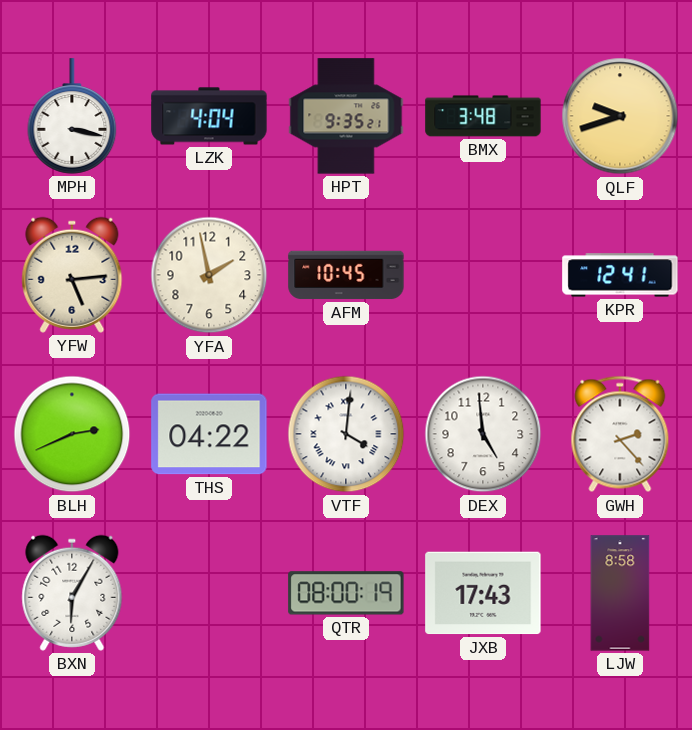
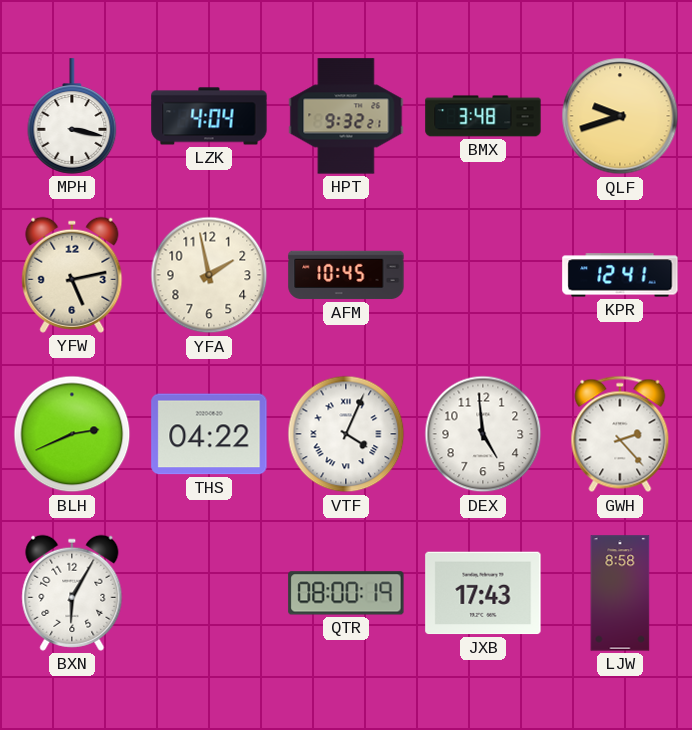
HPT: 9:35 -> 9:32
YFW: 5:14 -> 5:13
VTF: 4:01 -> 4:04
